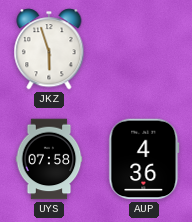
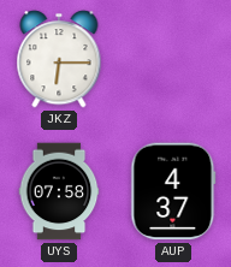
JKZ: 5:57 -> 6:15
AUP: 4:36 -> 4:37
